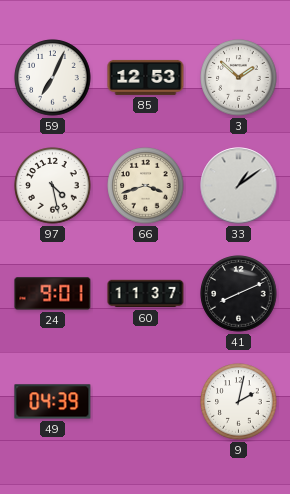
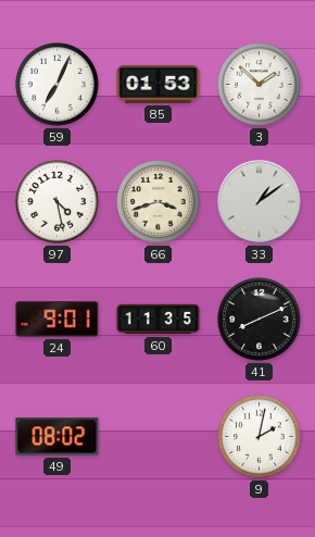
85: 12:53 -> 01:53
60: 11:37 -> 11:35
49: 04:39 -> 08:02
